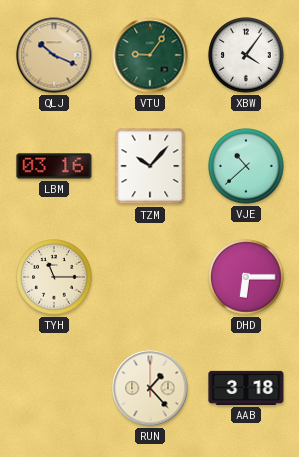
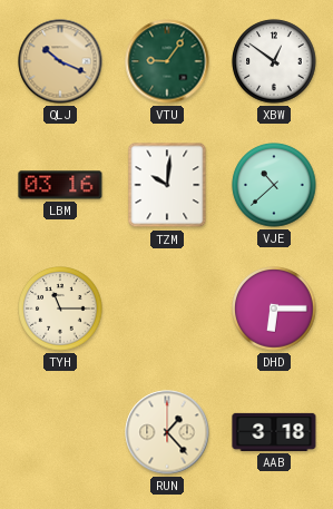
XBW: 4:06 -> 12:51
TZM: 10:07 -> 10:01
